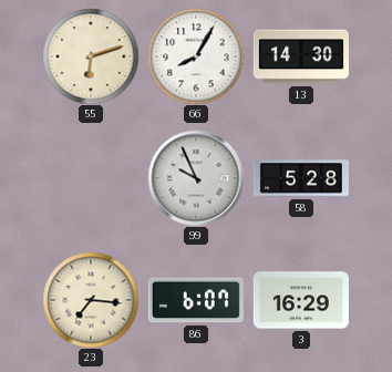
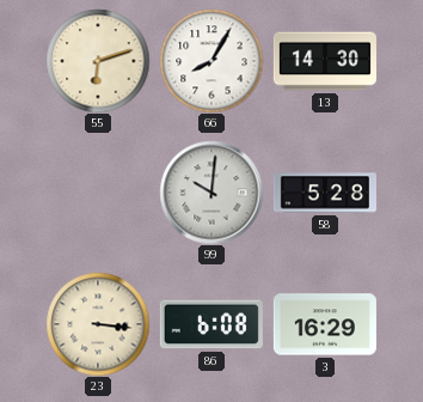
99: 9:56 -> 10:01
23: 7:16 -> 3:16
86: 6:07 -> 6:08
